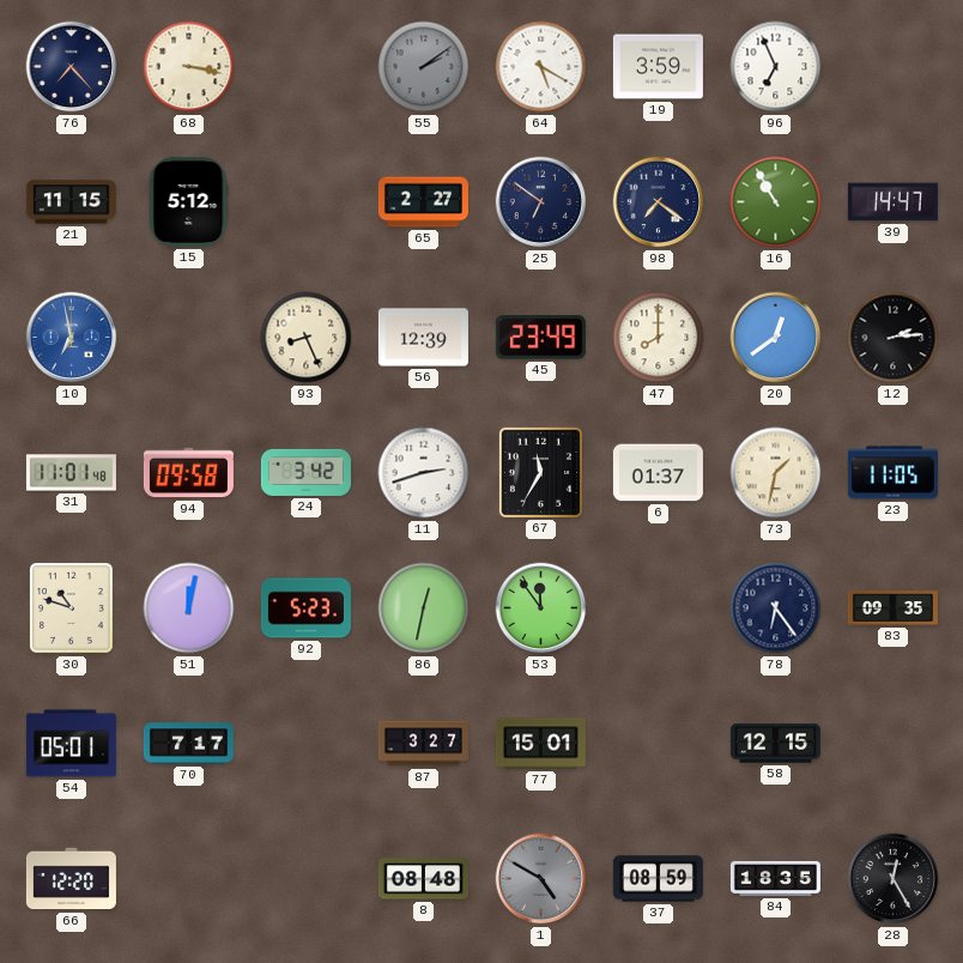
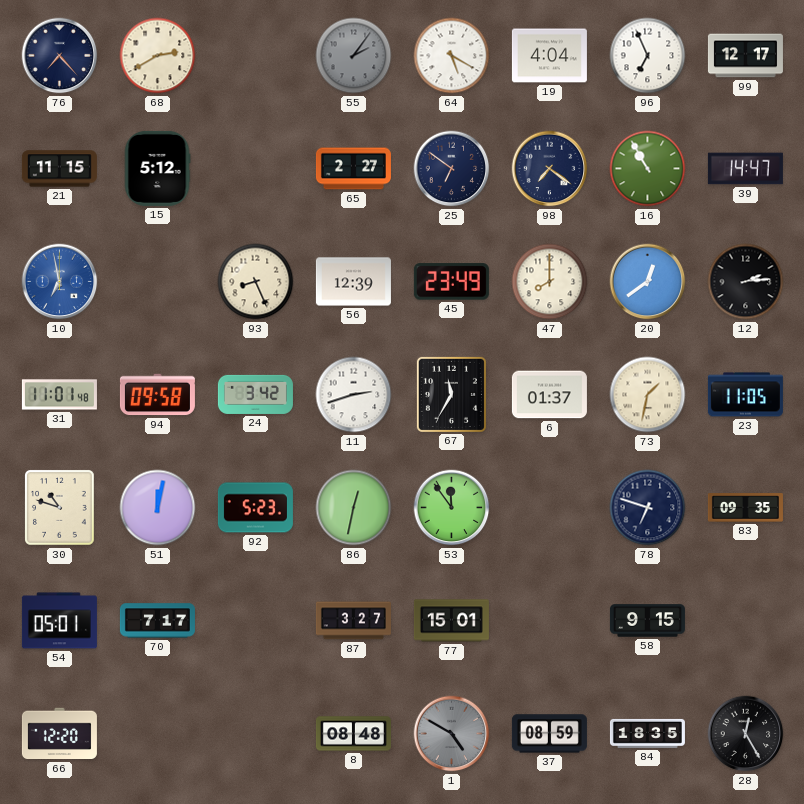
68: 3:17 -> 2:40
55: 2:09 -> 2:06
19: 3:59 -> 4:04
99: none -> 12:17
78: 6:24 -> 6:48
58: 12:15 -> 9:15
